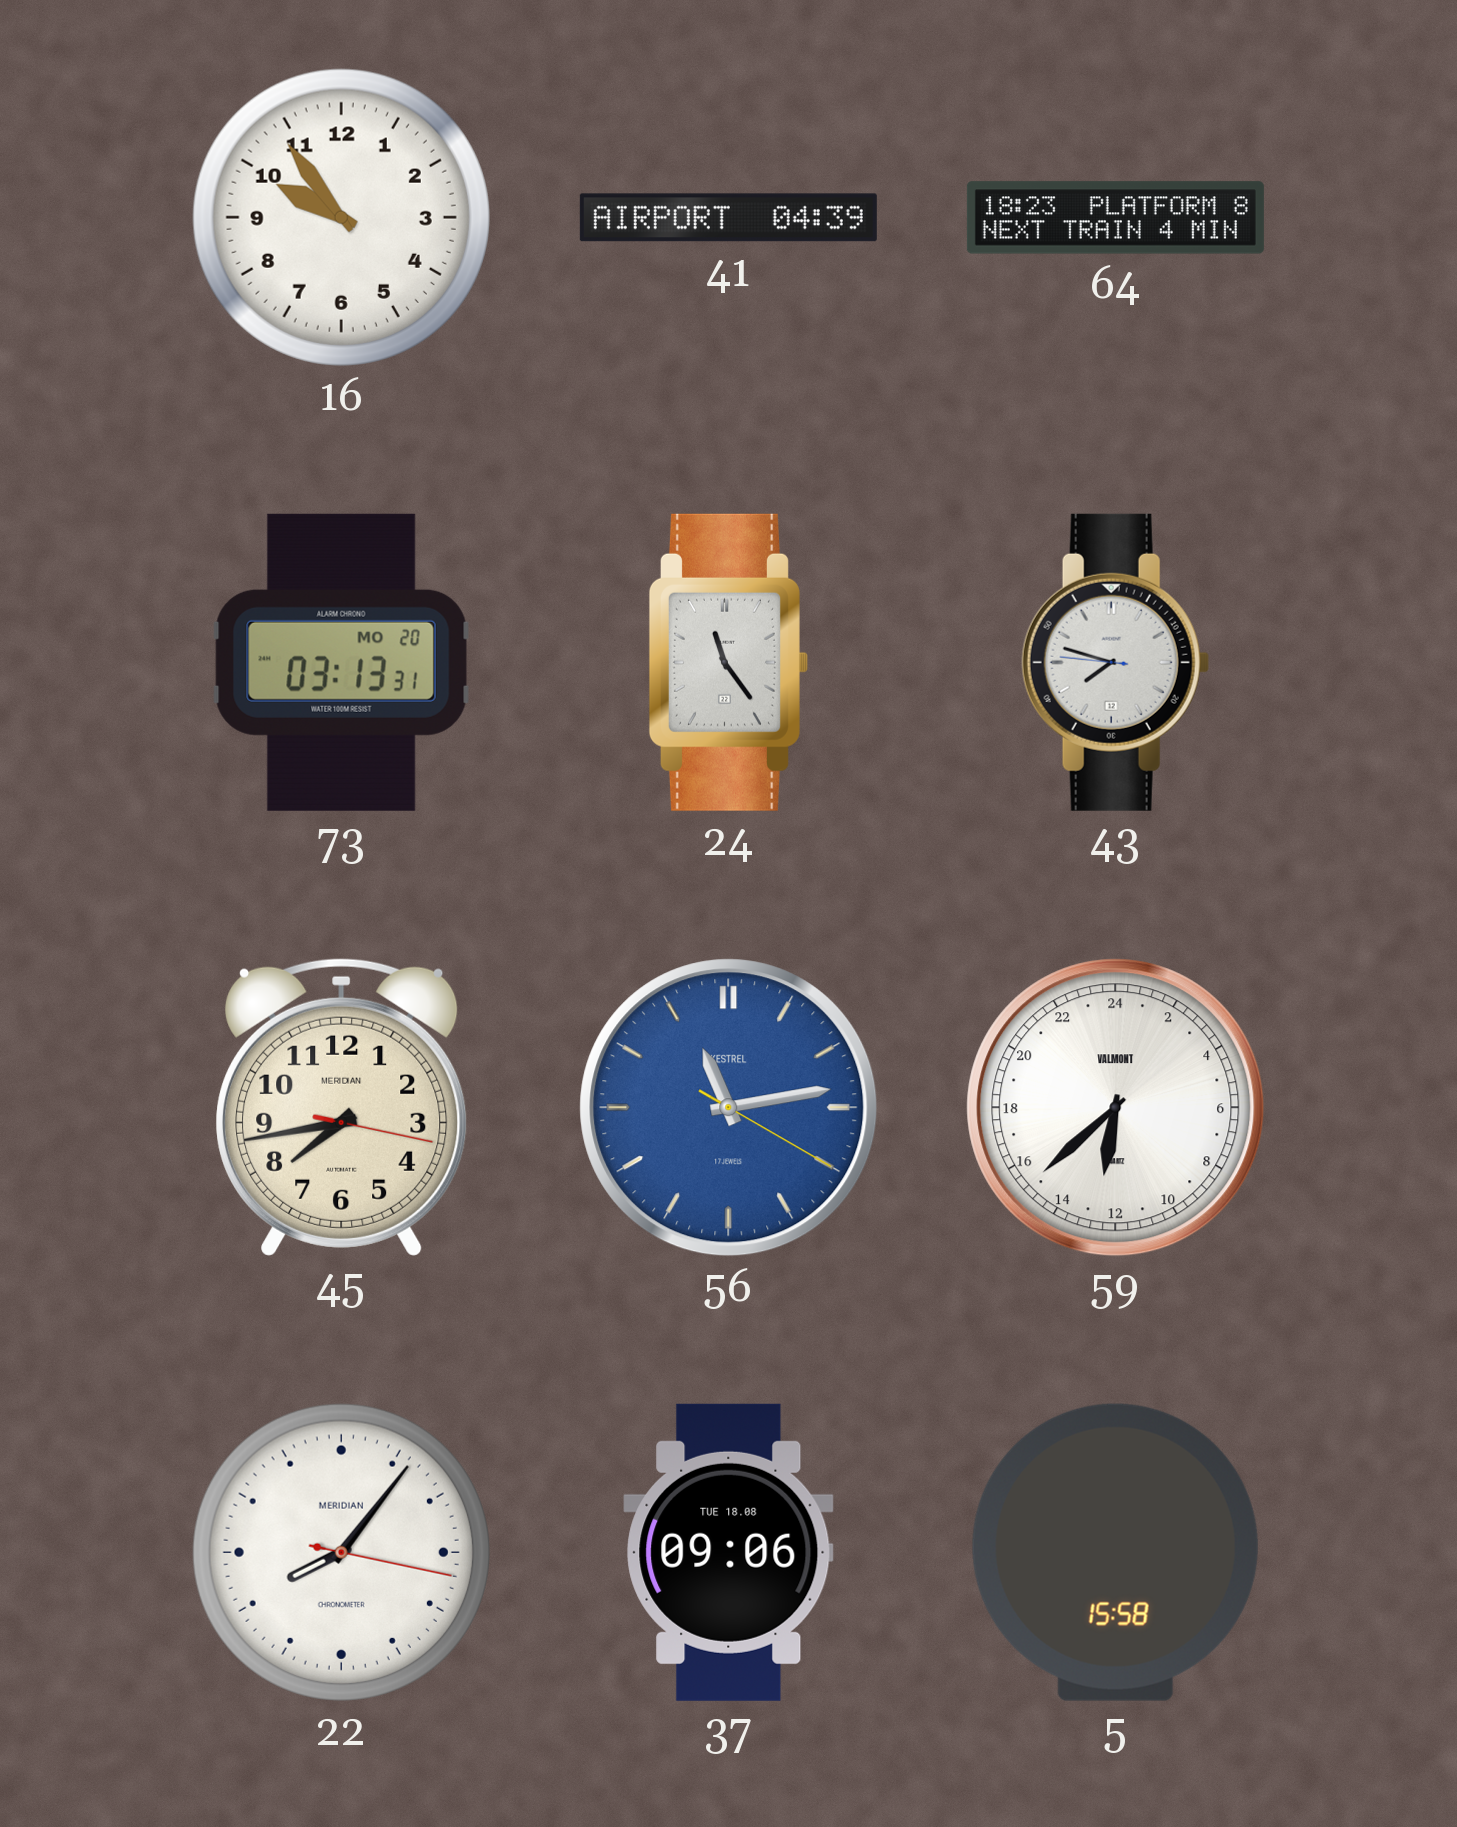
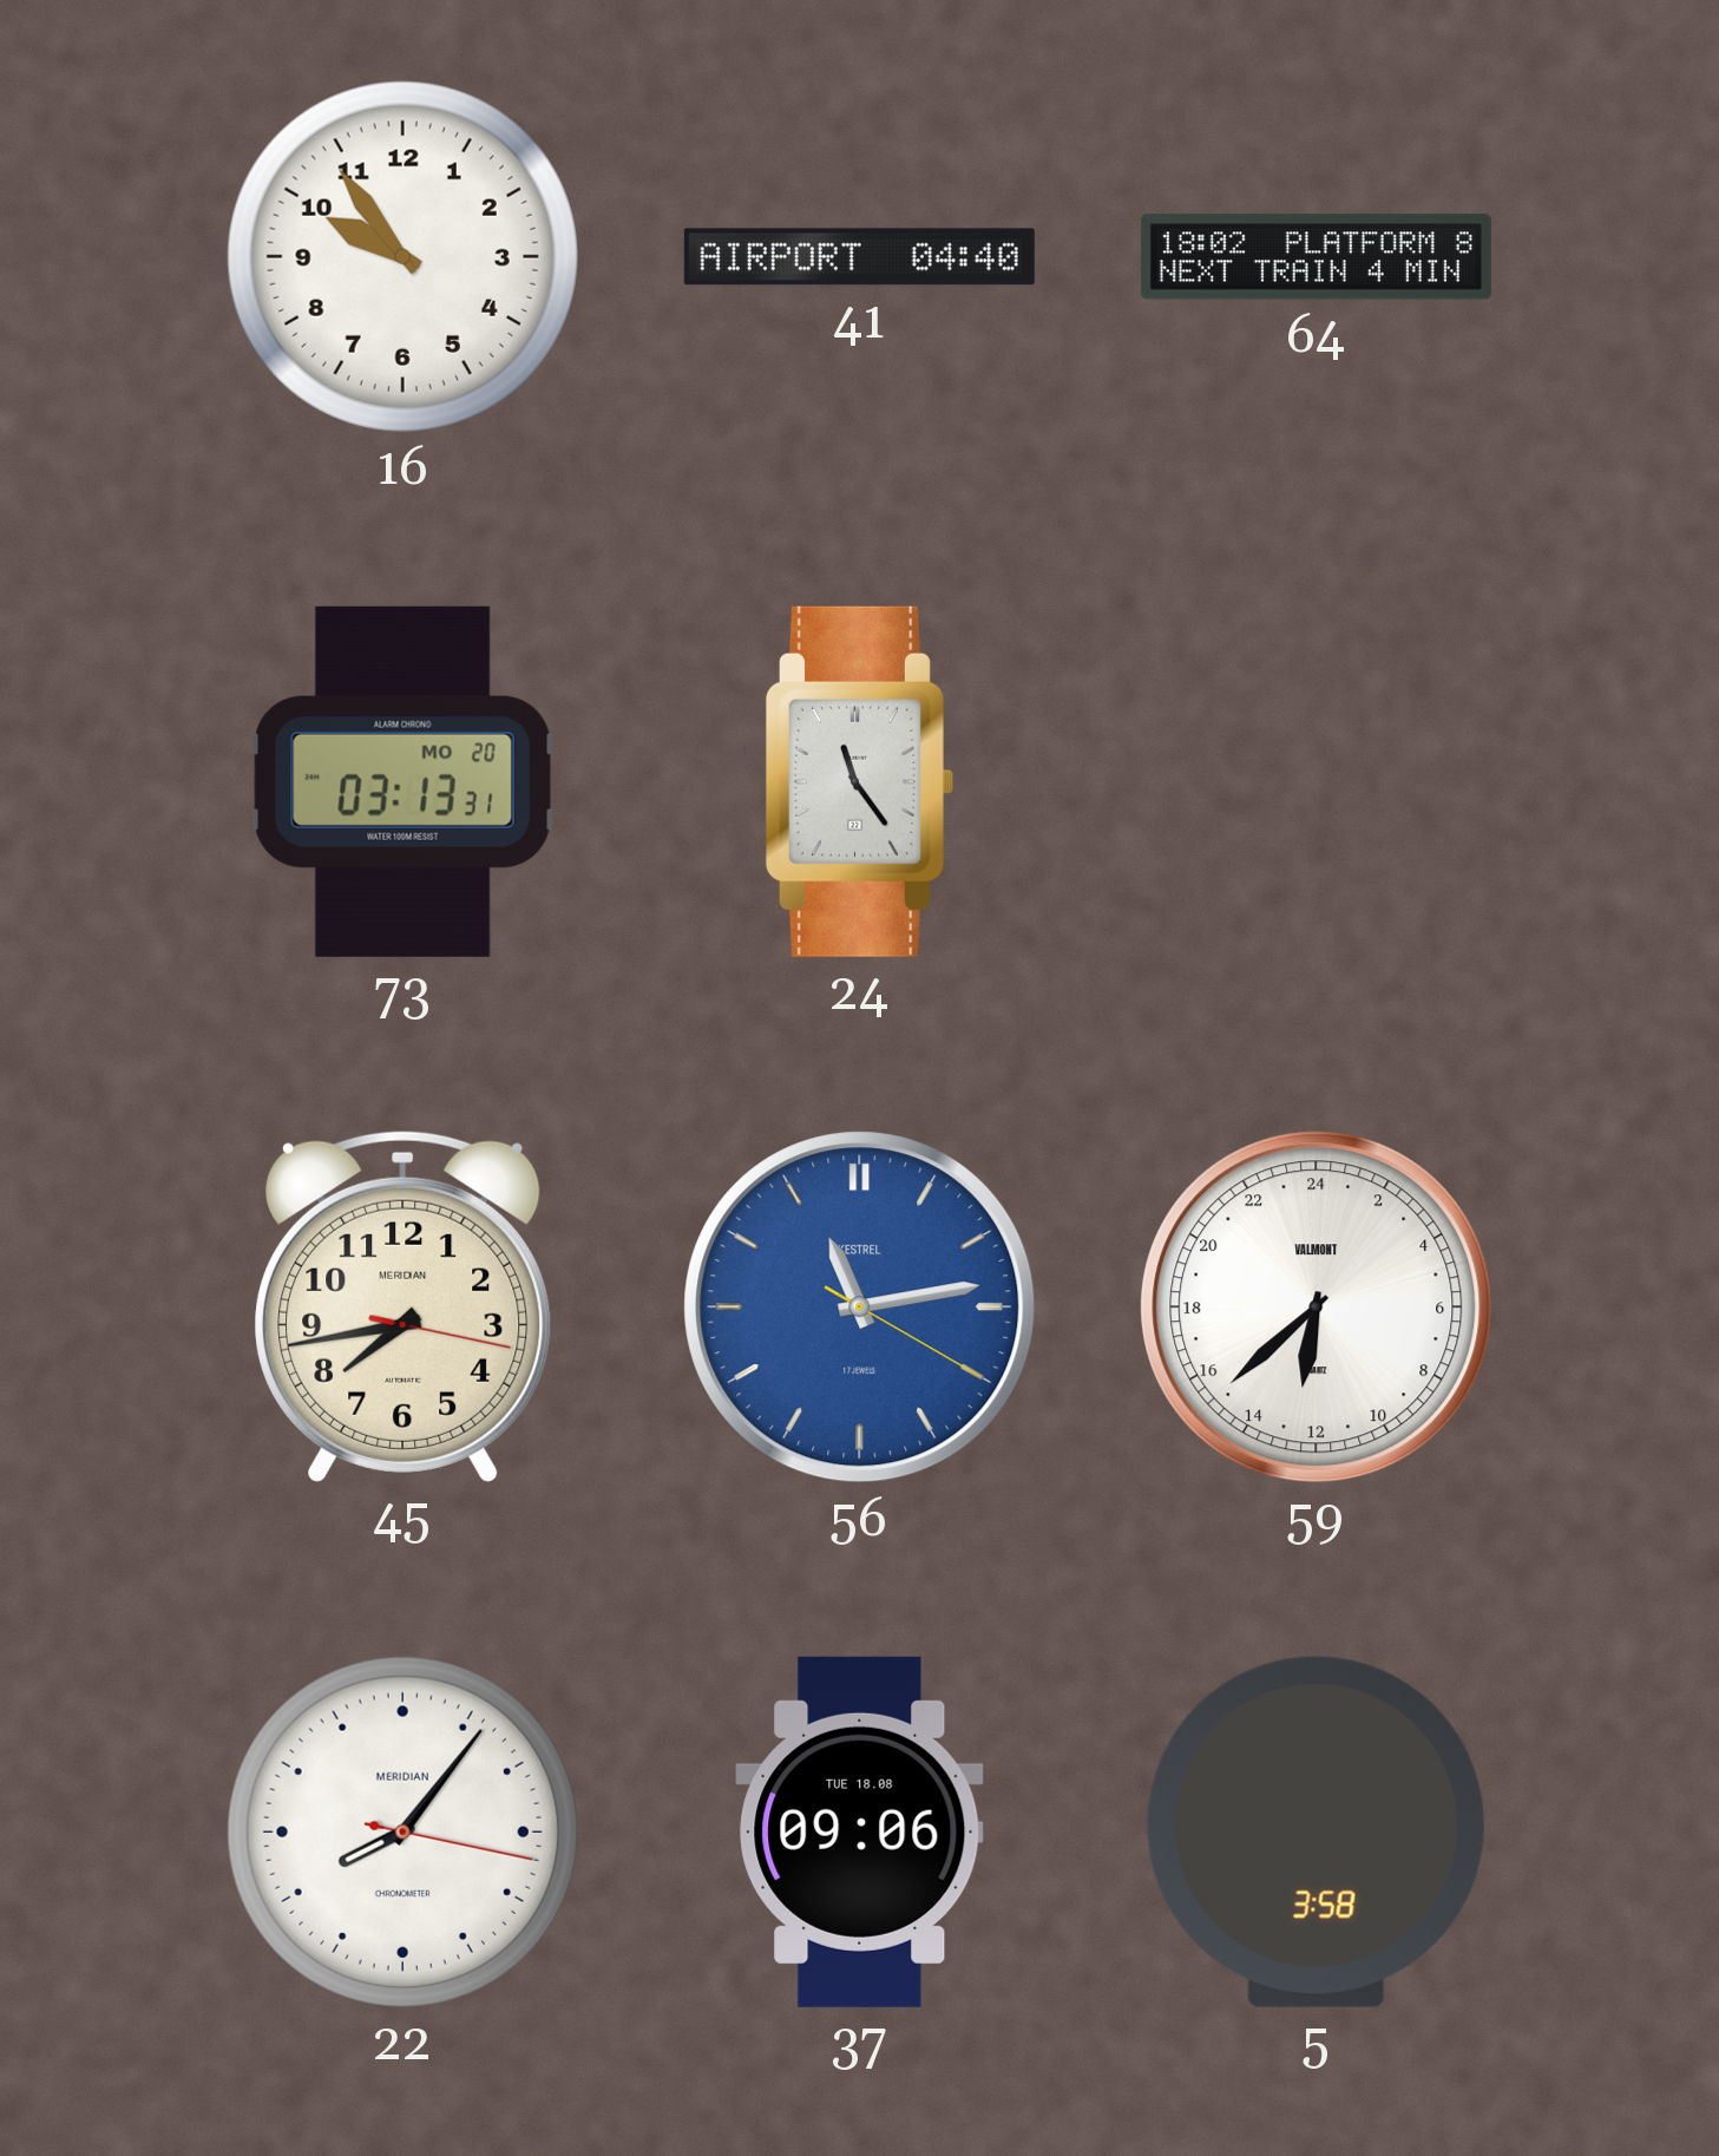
41: 04:39 -> 04:40
64: 18:23 -> 18:02
43: 7:47 -> none
5: 15:58 -> 3:58
